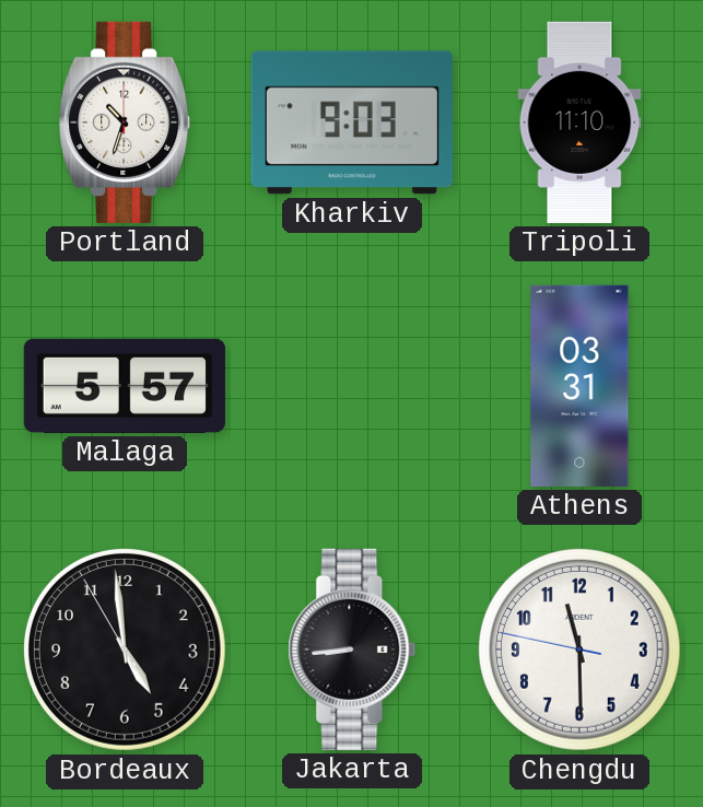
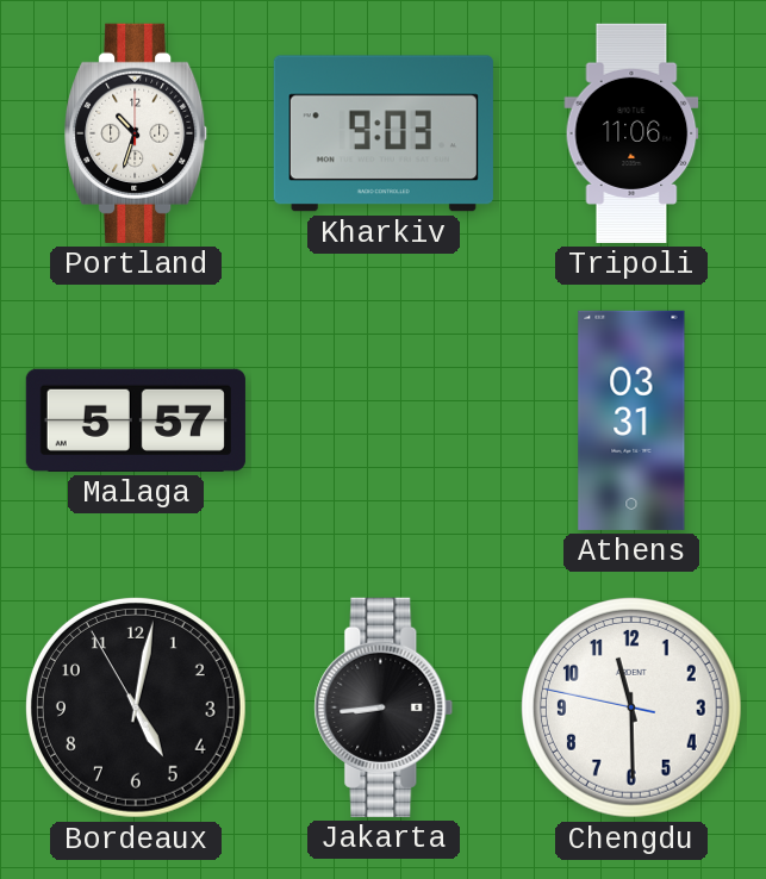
Tripoli: 11:10 -> 11:06
Bordeaux: 4:58 -> 5:01
